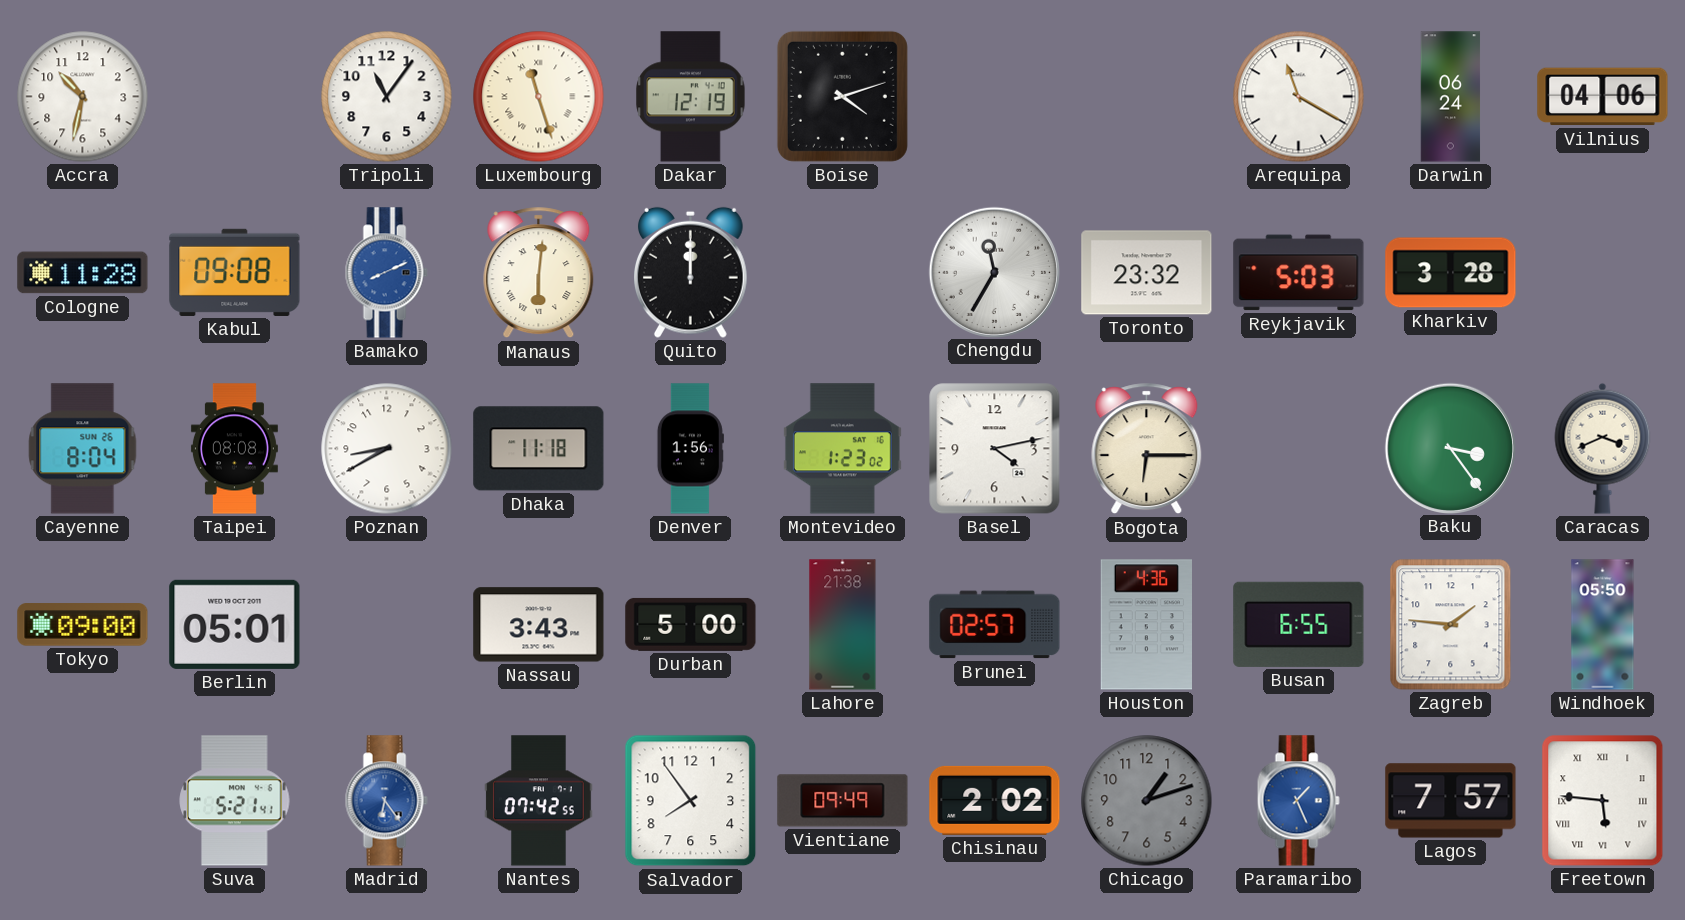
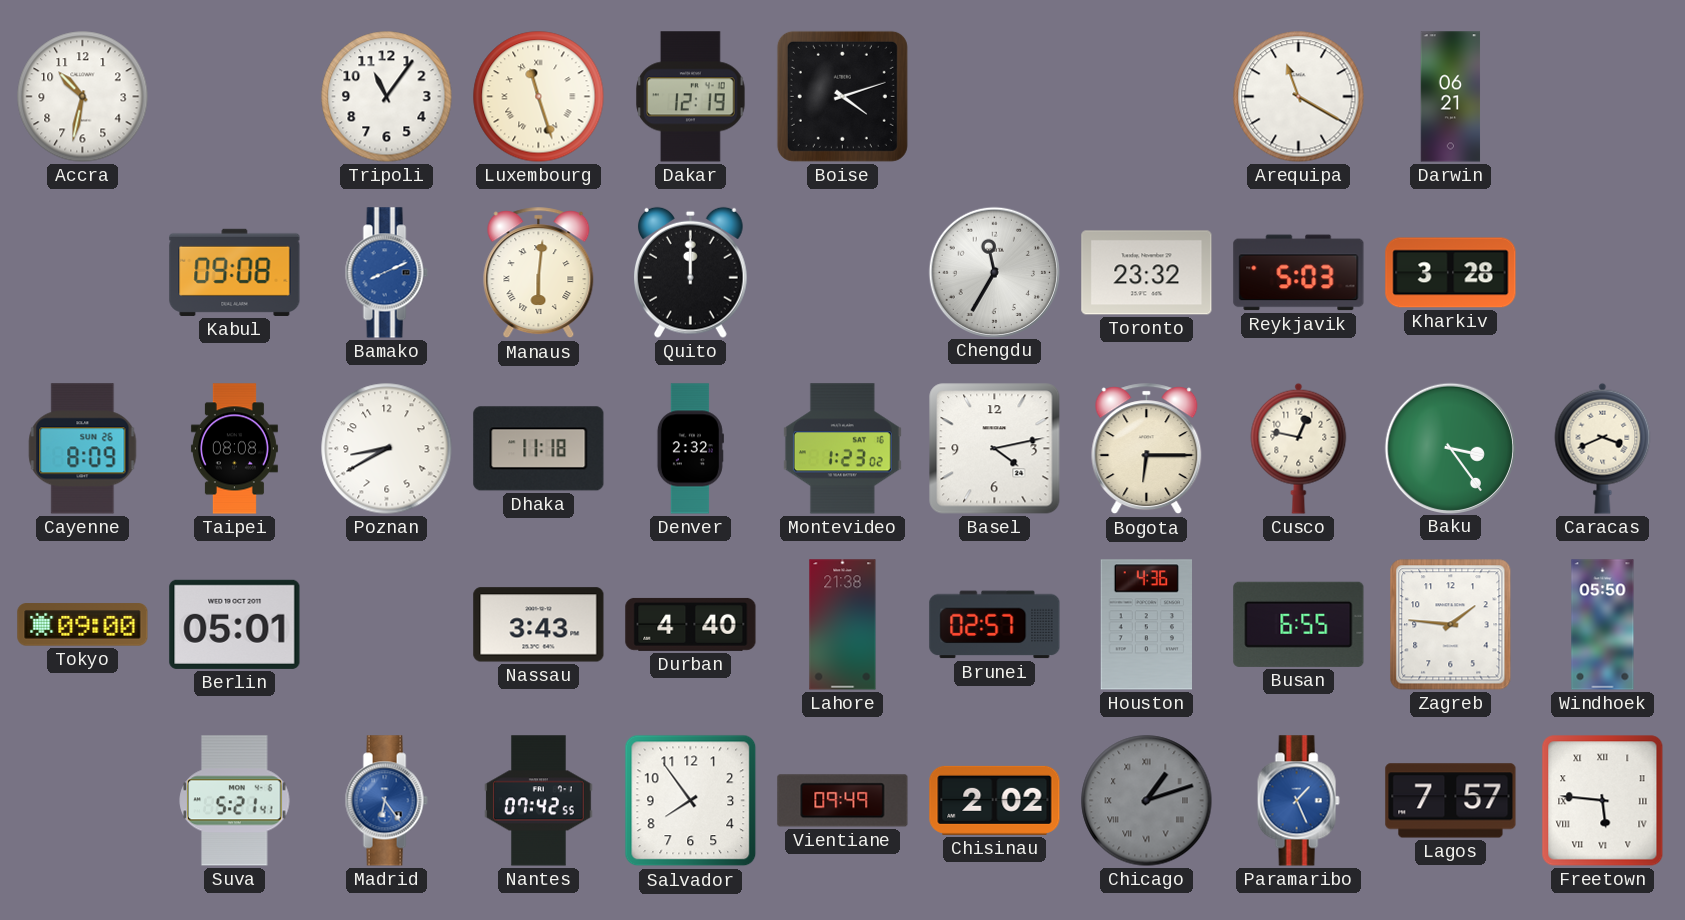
Darwin: 06:24 -> 06:21
Vilnius: 04:06 -> none
Cologne: 11:28 -> none
Cayenne: 8:04 -> 8:09
Denver: 1:56 -> 2:32
Cusco: none -> 12:47
Durban: 5:00 -> 4:40
Chicago numerals: Arabic -> Roman
